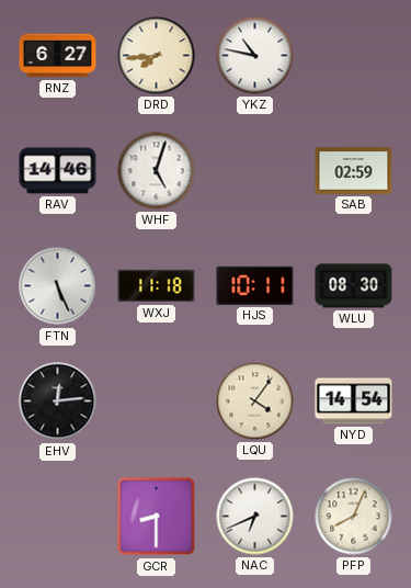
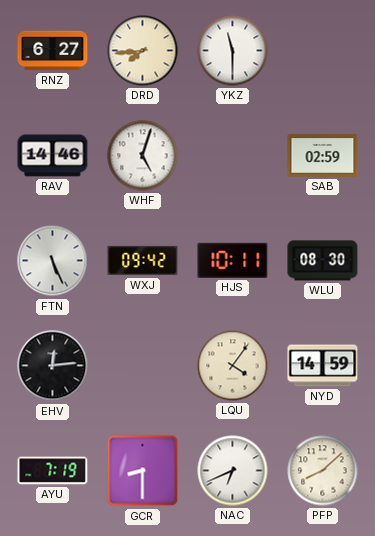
YKZ: 10:47 -> 11:30
WXJ: 11:18 -> 09:42
NYD: 14:54 -> 14:59
AYU: none -> 7:19
PFP: 8:04 -> 8:08
